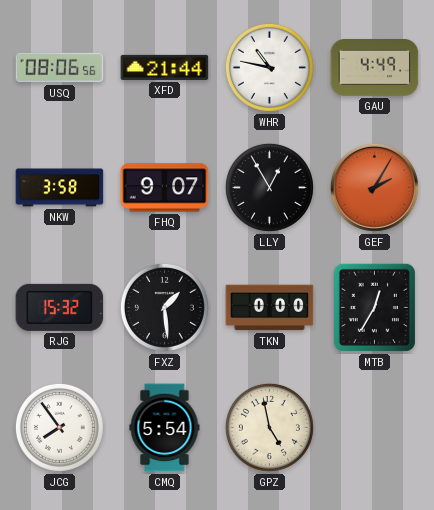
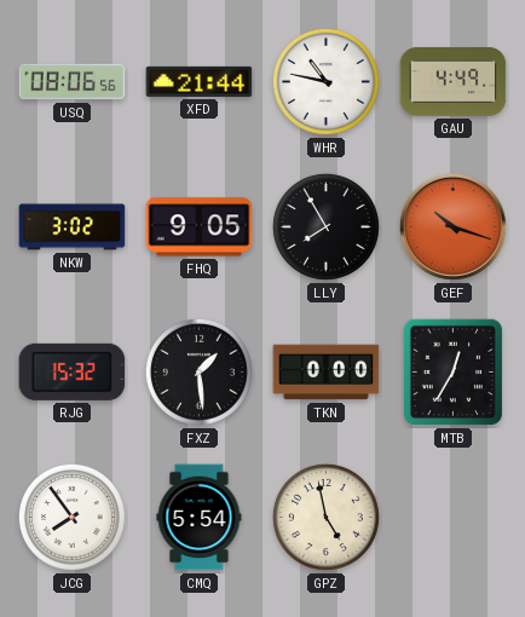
NKW: 3:58 -> 3:02
FHQ: 9:07 -> 9:05
LLY: 12:55 -> 7:55
GEF: 2:05 -> 10:18
